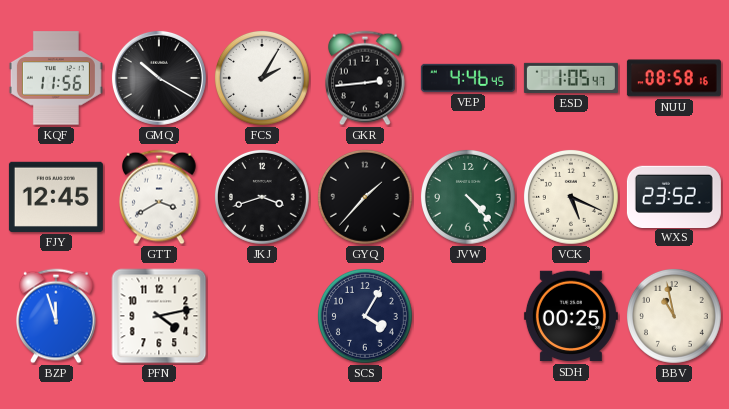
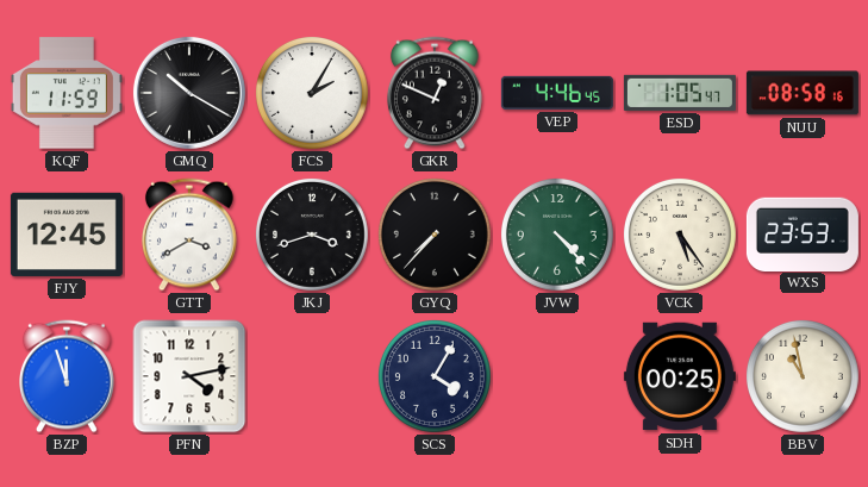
KQF: 11:56 -> 11:59
GKR: 2:44 -> 12:49
GYQ: 1:37 -> 7:37
VCK: 5:19 -> 5:24
WXS: 23:52 -> 23:53
